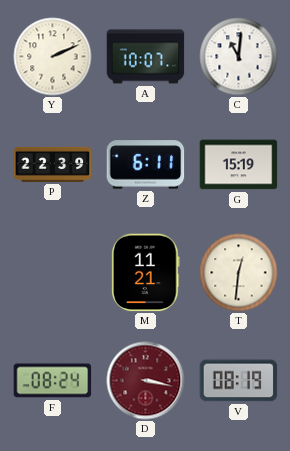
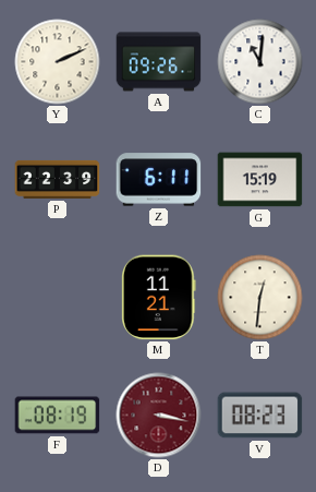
A: 10:07 -> 09:26
F: 08:24 -> 08:19
V: 08:19 -> 08:23
